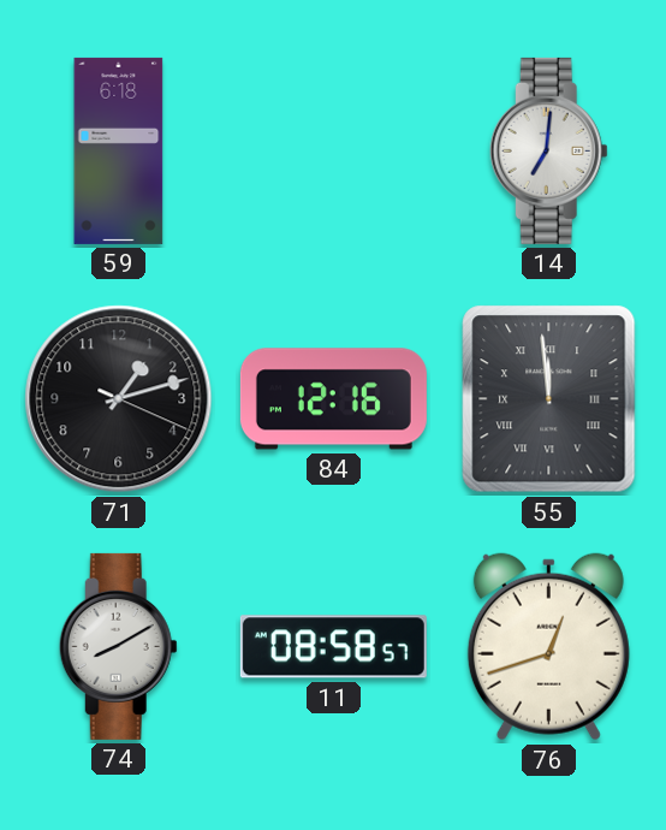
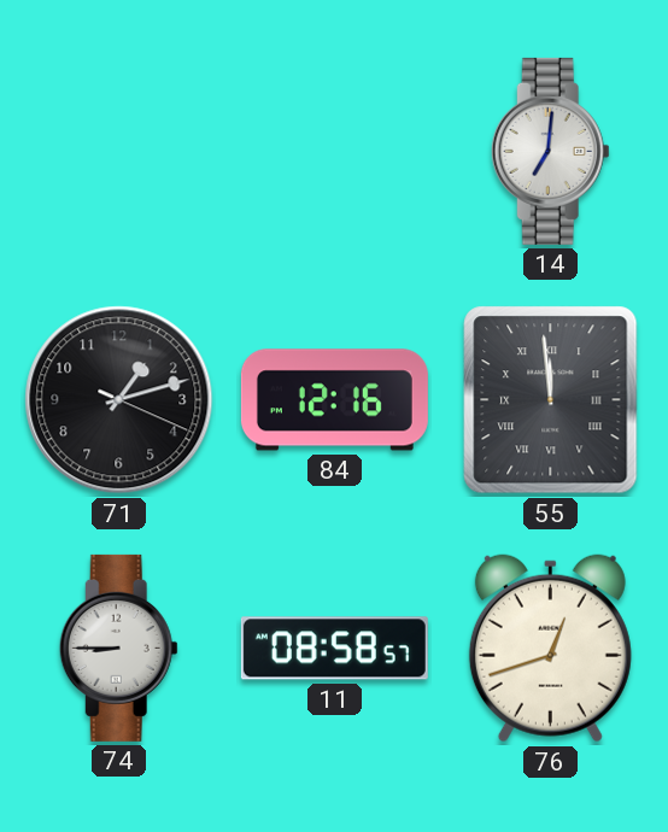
59: 6:18 -> none
74: 8:10 -> 8:45
